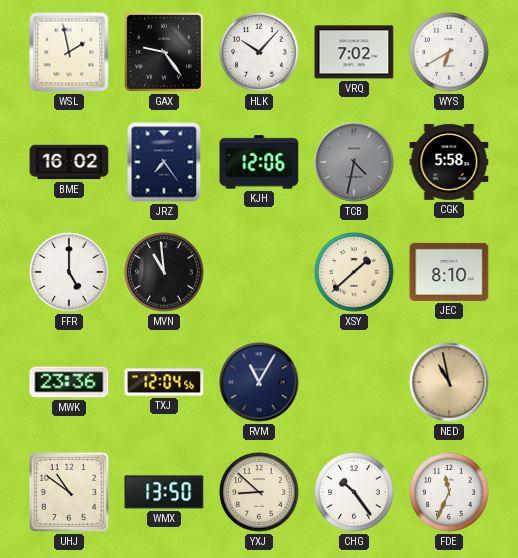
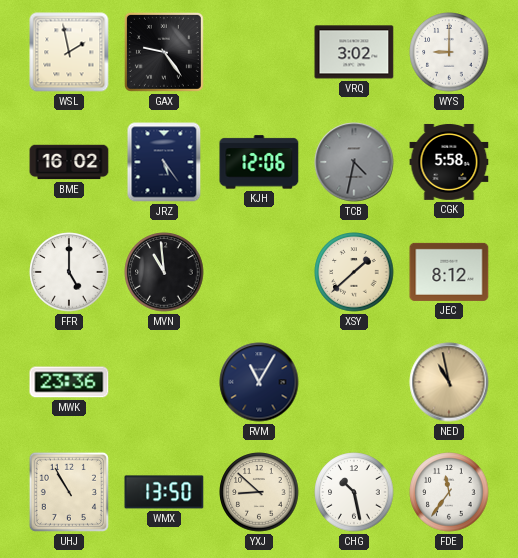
HLK: 10:07 -> none
VRQ: 7:02 -> 3:02
WYS: 6:40 -> 9:00
JRZ: 7:24 -> 5:24
JEC: 8:10 -> 8:12
TXJ: 12:04 -> none
UHJ: 10:51 -> 10:55
CHG: 10:24 -> 10:28
FDE: 11:34 -> 11:36
